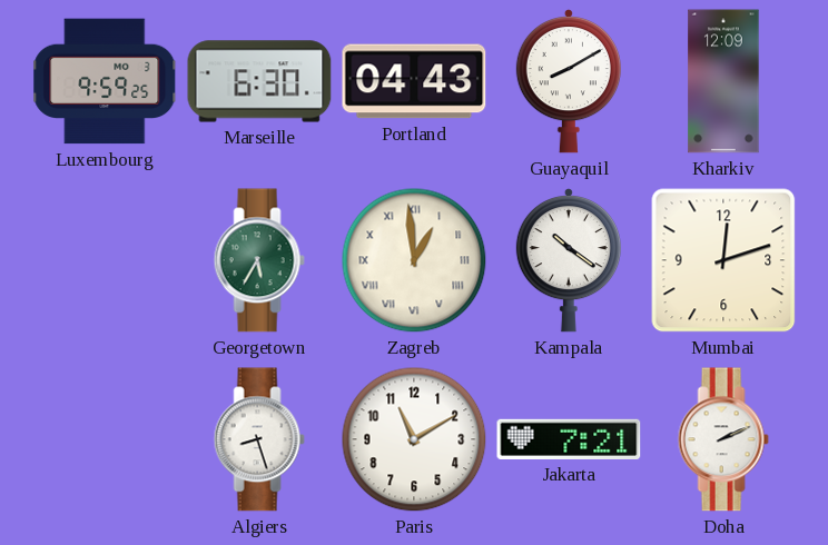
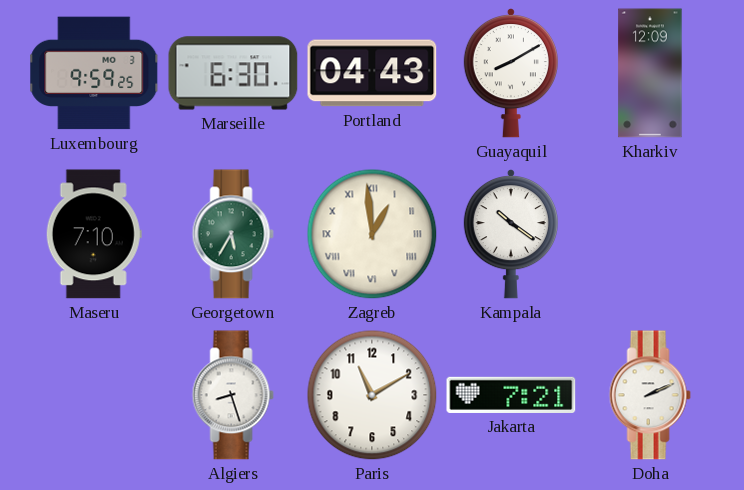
Maseru: none -> 7:10
Mumbai: 12:12 -> none
